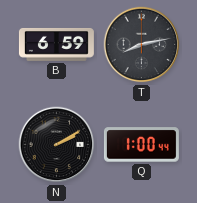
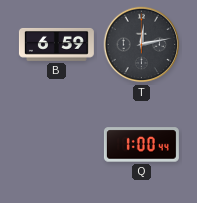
T: 8:13 -> 12:13
N: 2:10 -> none
